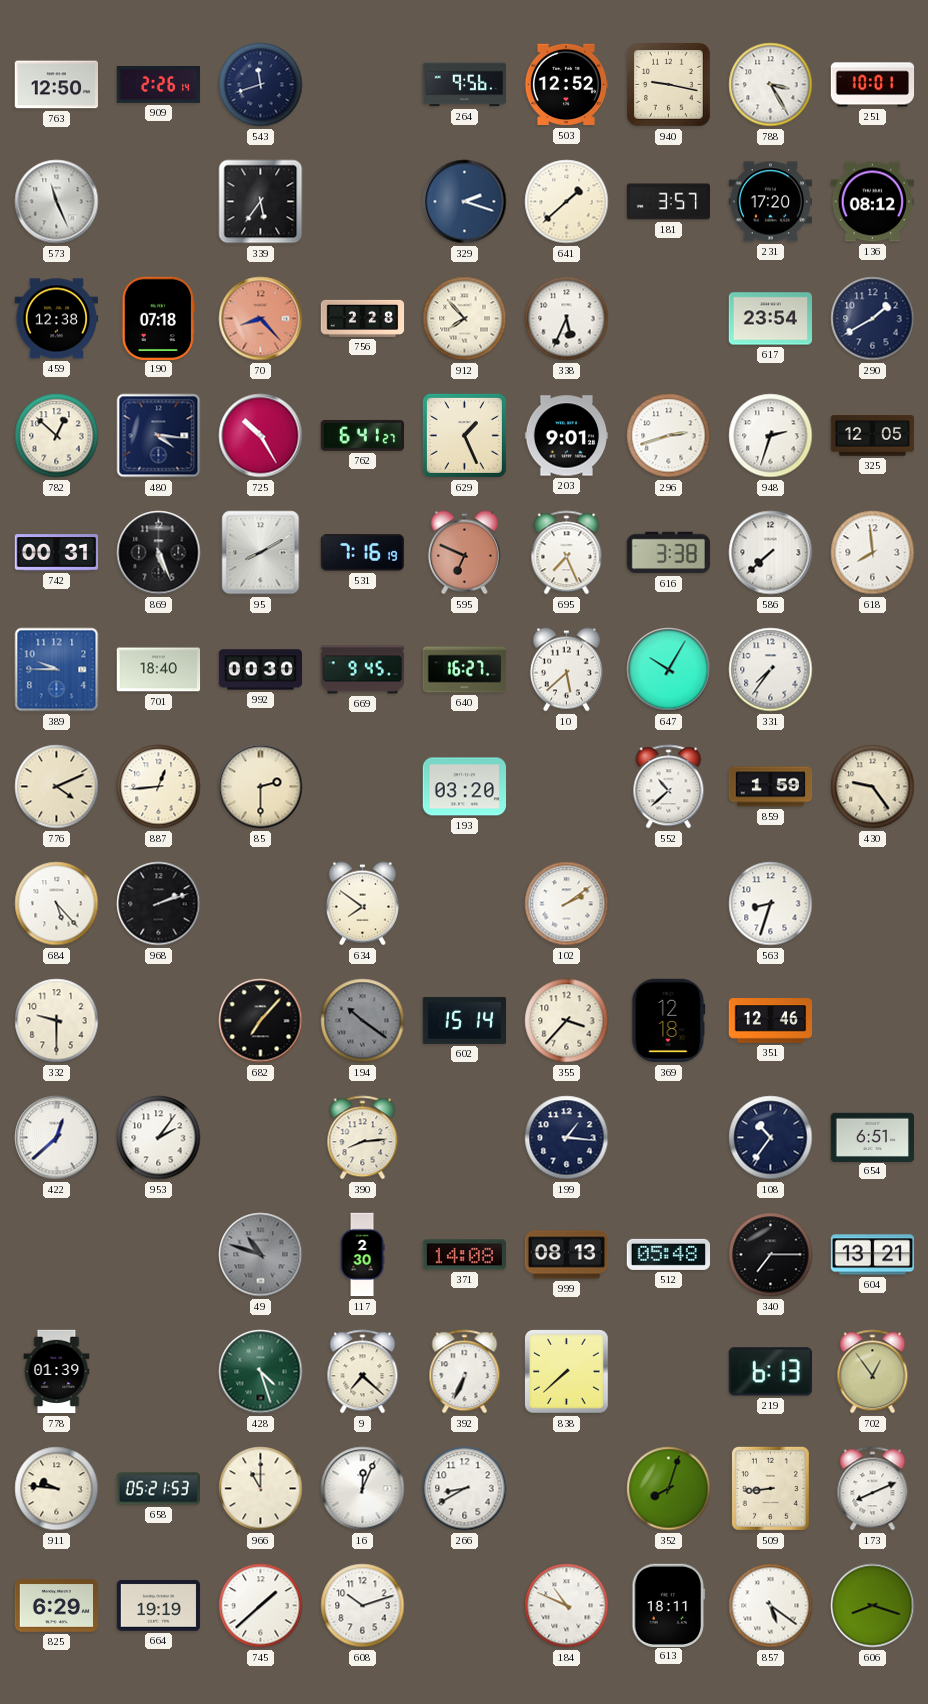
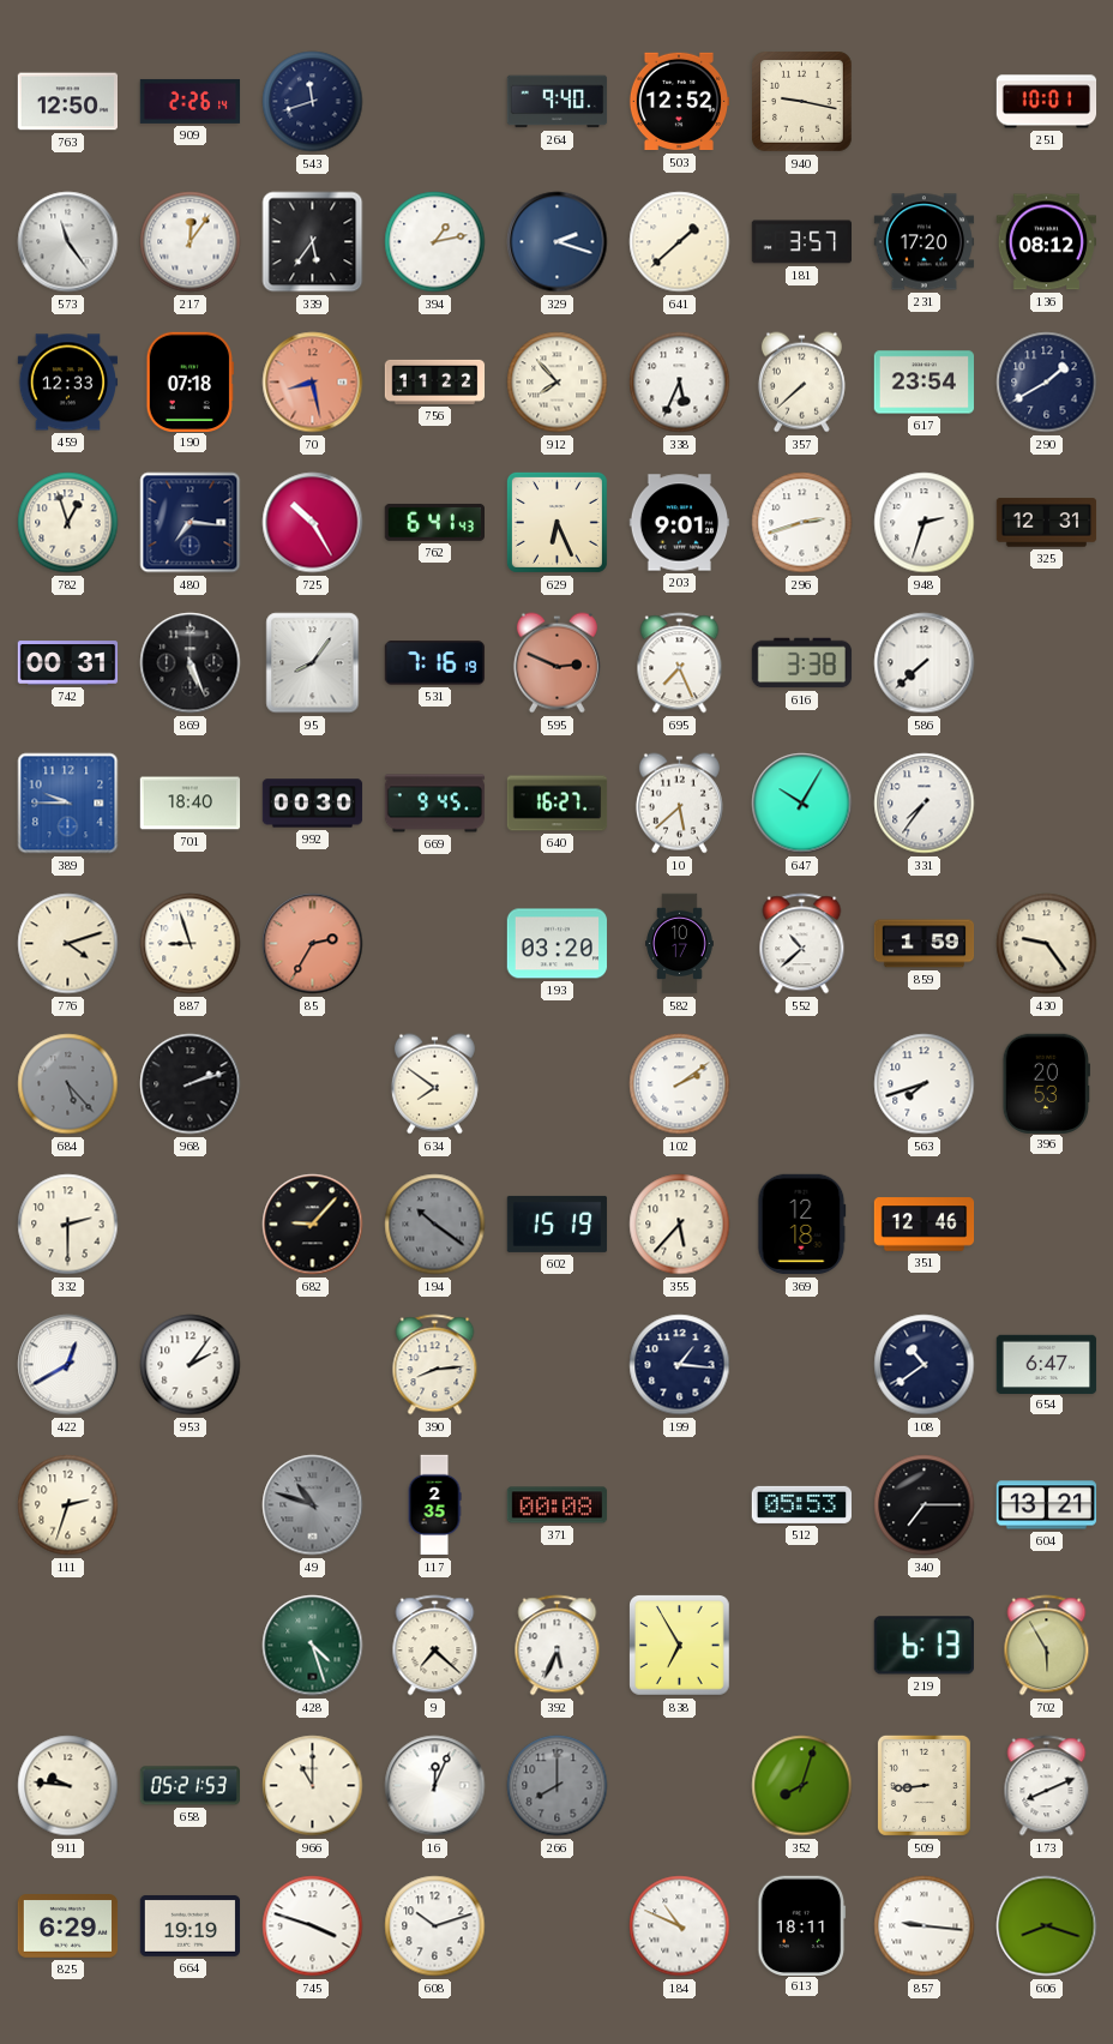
264: 9:56 -> 9:40
788: 3:25 -> none
573: 11:26 -> 11:24
217: none -> 12:06
394: none -> 1:13
459: 12:38 -> 12:33
70: 8:23 -> 8:28
756: 2:28 -> 11:22
357: none -> 7:38
782: 12:52 -> 12:57
480: 4:16 -> 7:16
762: 6:41:27 -> 6:41:43
629: 1:26 -> 6:26
325: 12:05 -> 12:31
95: 8:10 -> 8:06
595: 6:49 -> 2:49
618: 7:59 -> none
776: 4:11 -> 4:12
887: 12:44 -> 8:57
85: 2:30 -> 2:35
85 dial: cream -> salmon
582: none -> 10:17
684 dial: white -> grey
563: 8:33 -> 7:42
396: none -> 20:53
332: 9:30 -> 2:30
682: 7:07 -> 9:07
602: 15:14 -> 15:19
355: 3:37 -> 5:37
422: 12:38 -> 12:40
108: 10:36 -> 10:39
654: 6:51 -> 6:47
111: none -> 2:33
117: 2:30 -> 2:35
371: 14:08 -> 00:08
999: 08:13 -> none
512: 05:48 -> 05:53
778: 01:39 -> none
392: 6:34 -> 5:34
838: 7:38 -> 6:55
702: 12:54 -> 5:55
266: 8:40 -> 8:00
266 dial: white -> grey
745: 1:38 -> 3:48
857: 5:21 -> 9:16
